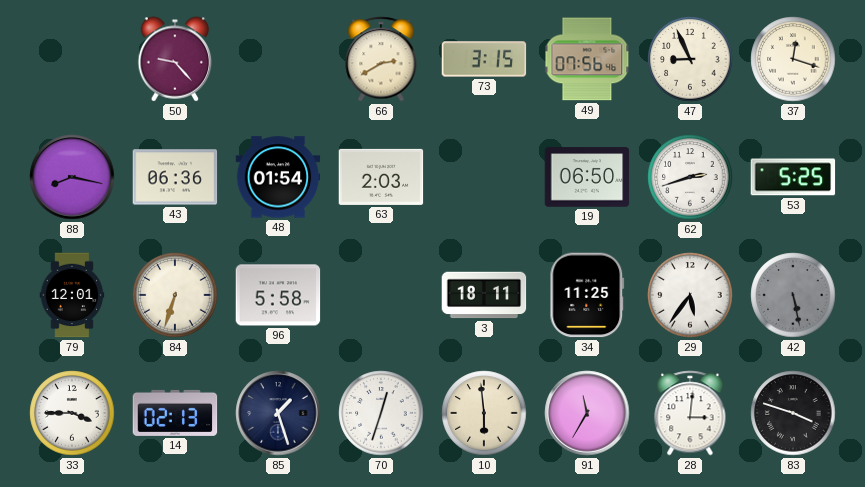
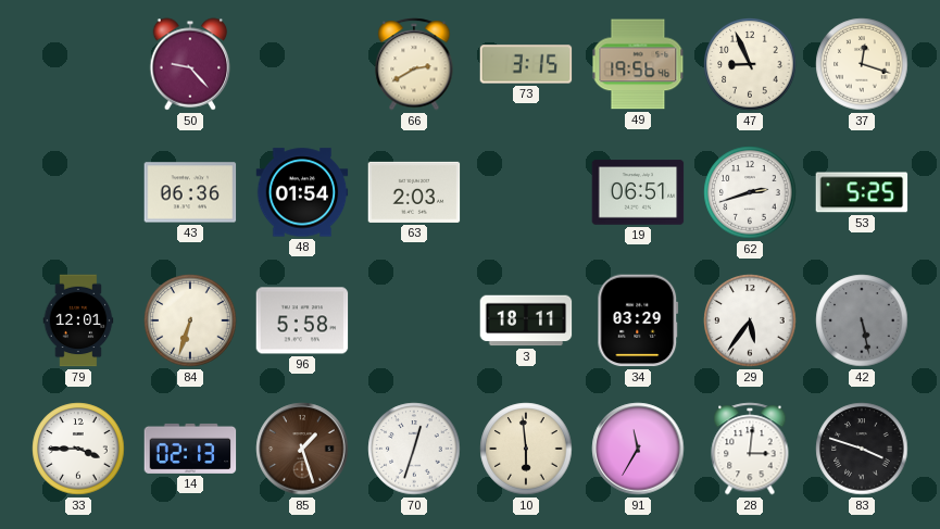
49: 07:56 -> 19:56
88: 8:17 -> none
19: 06:50 -> 06:51
34: 11:25 -> 03:29
85 dial: navy -> brown
